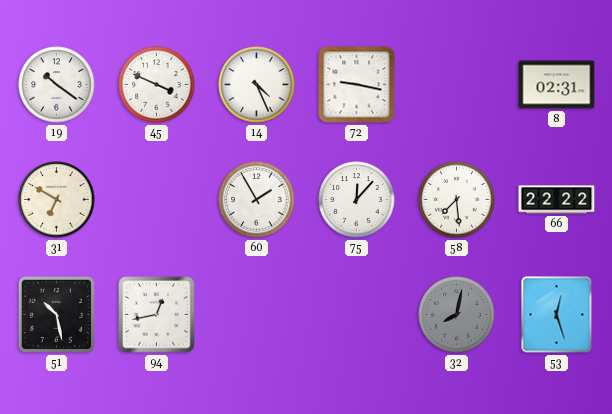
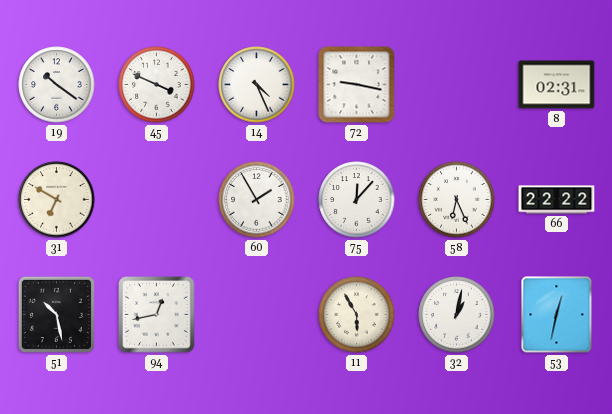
58: 7:29 -> 6:26
11: none -> 5:55
32: 8:02 -> 1:02
32 dial: grey -> white
53: 12:27 -> 12:32
